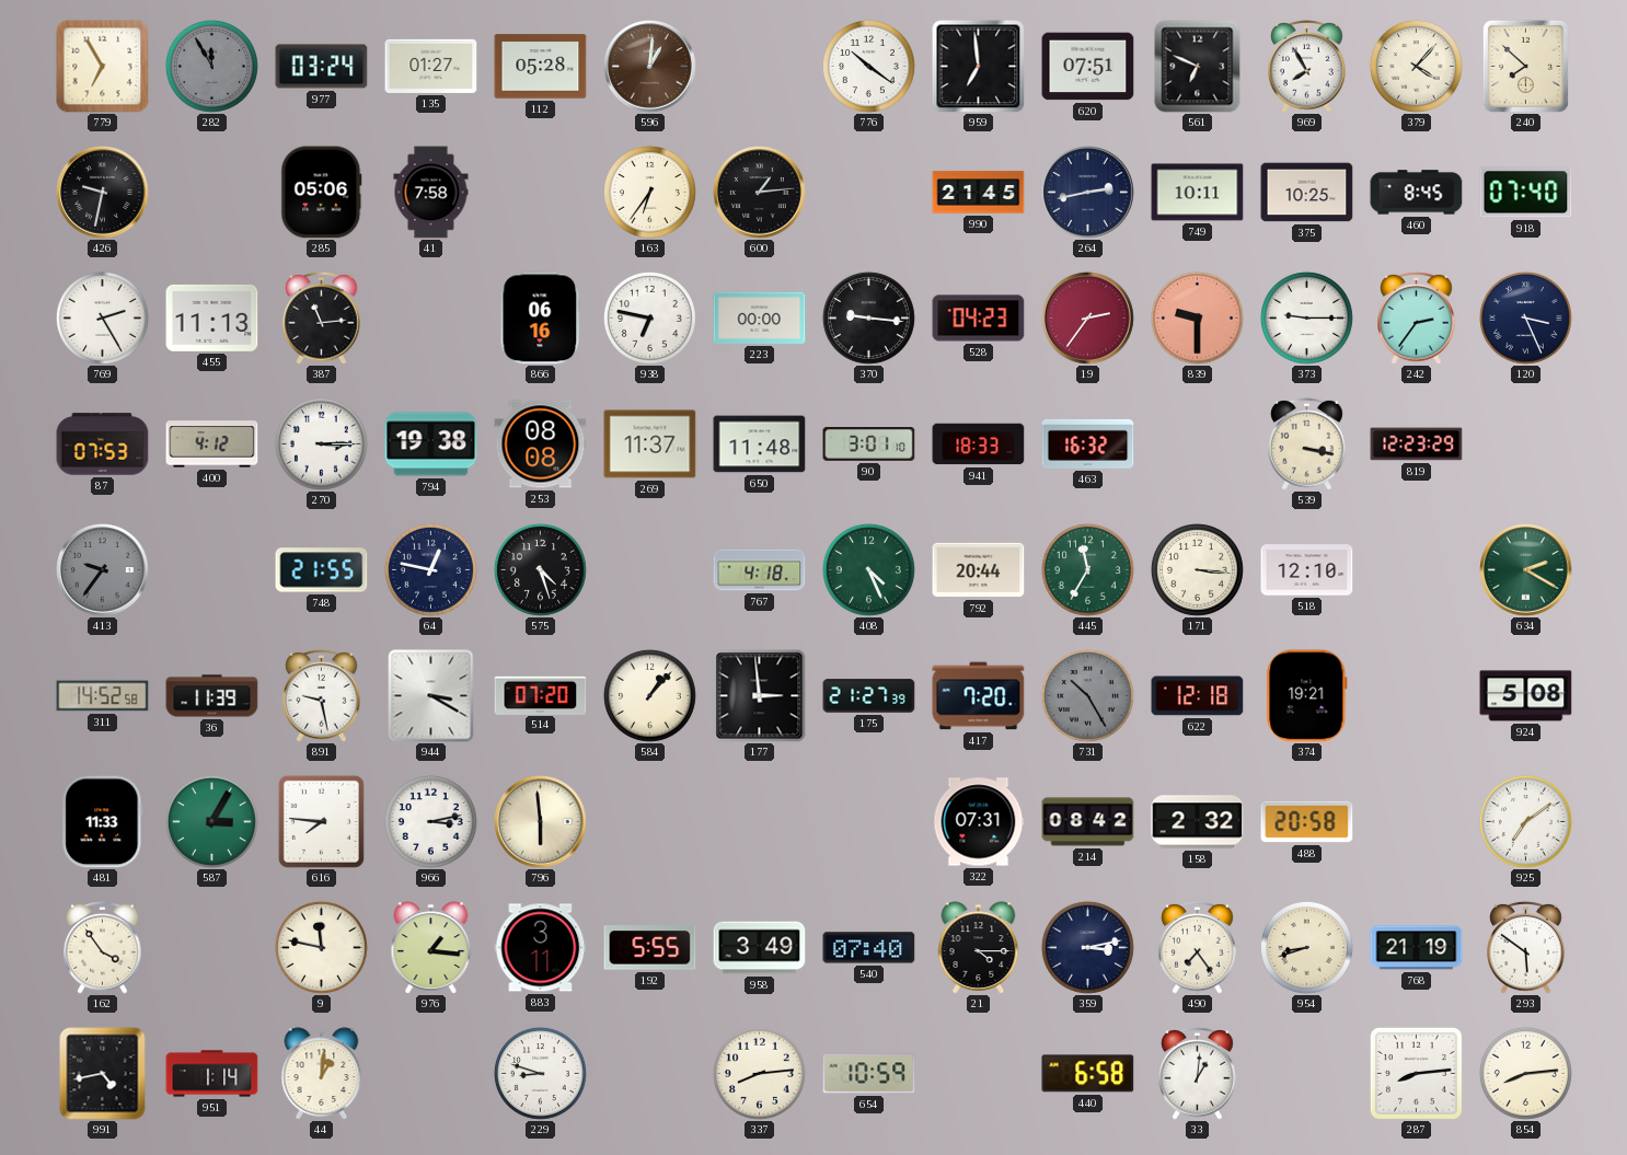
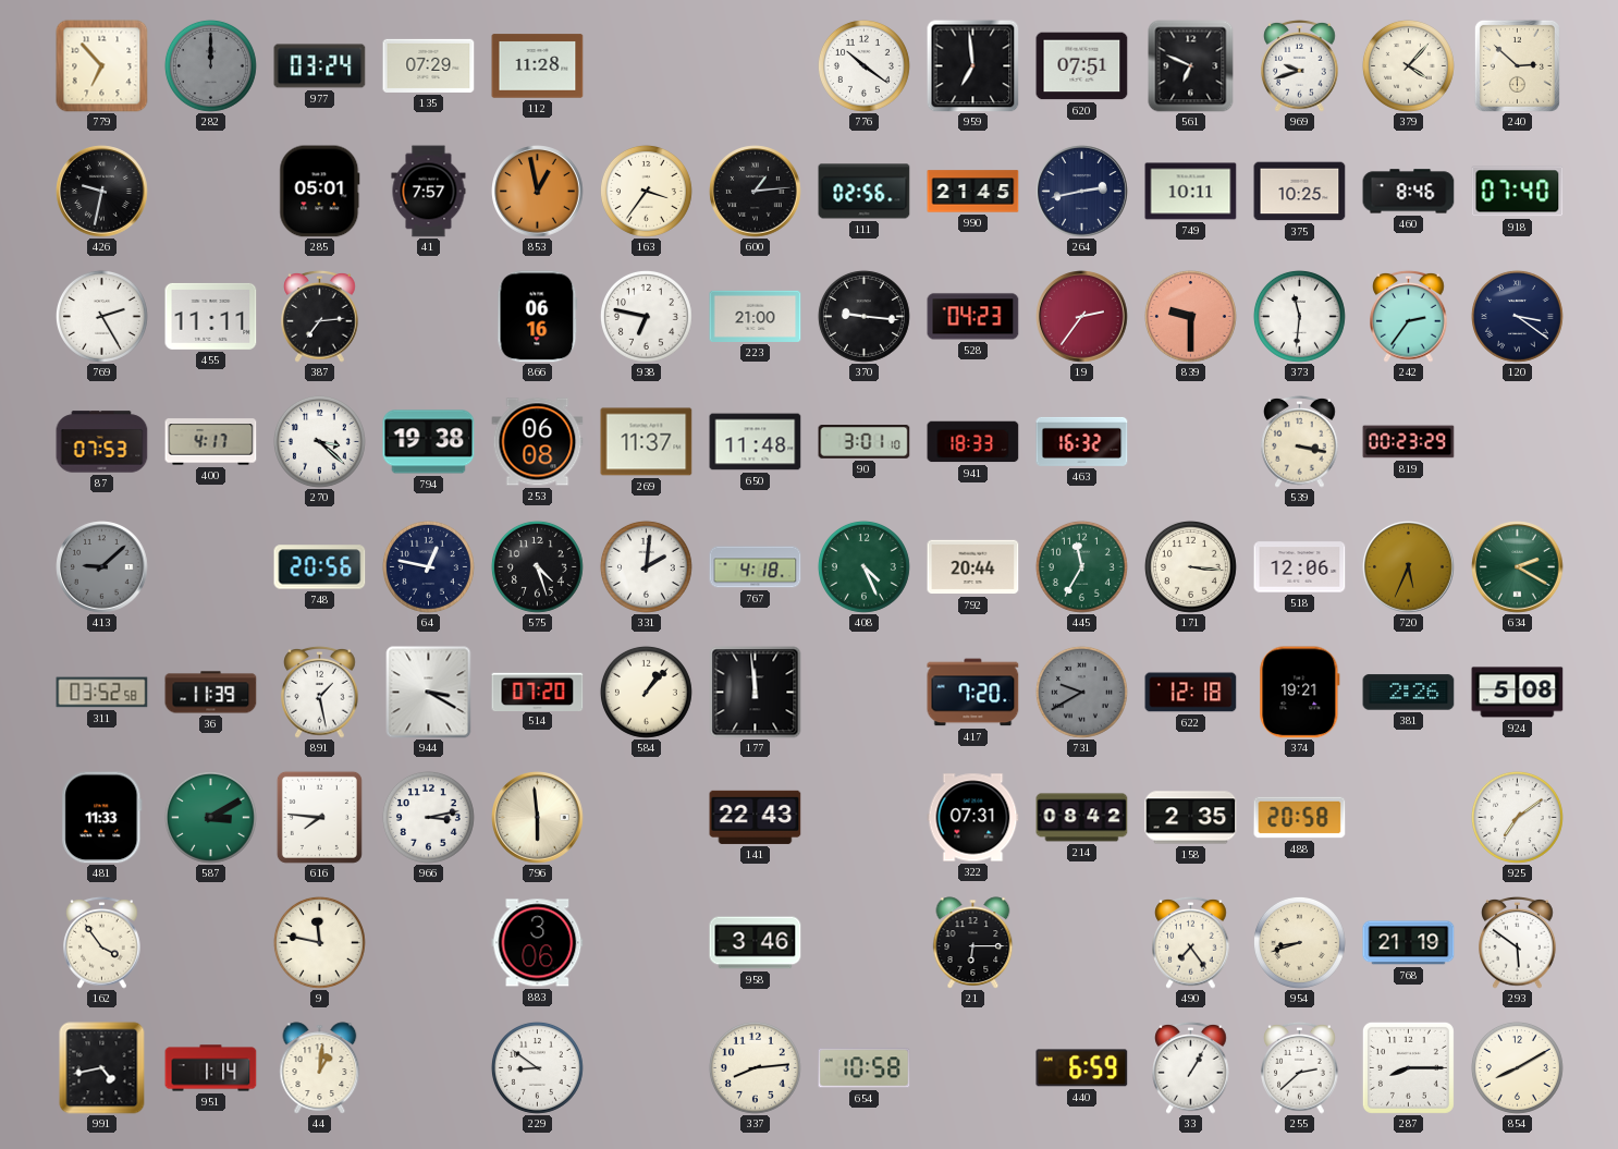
779: 6:55 -> 6:53
282: 11:55 -> 12:00
135: 01:27 -> 07:29
112: 05:28 -> 11:28
596: 1:01 -> none
969: 7:55 -> 9:42
240: 7:52 -> 2:52
285: 05:06 -> 05:01
41: 7:58 -> 7:57
853: none -> 12:58
163: 6:36 -> 3:36
111: none -> 02:56
460: 8:45 -> 8:46
455: 11:13 -> 11:11
387: 11:14 -> 7:14
223: 00:00 -> 21:00
373: 9:15 -> 11:31
120: 3:26 -> 3:21
400: 4:12 -> 4:17
270: 3:15 -> 3:22
253: 08:08 -> 06:08
819: 12:23 -> 00:23
413: 9:36 -> 9:08
748: 21:55 -> 20:56
331: none -> 2:01
518: 12:10 -> 12:06
720: none -> 5:34
311: 14:52 -> 03:52
891: 9:28 -> 1:28
177: 2:59 -> 11:59
175: 21:27 -> none
731: 10:25 -> 9:40
381: none -> 2:26
587: 3:05 -> 3:10
141: none -> 22:43
158: 2:32 -> 2:35
976: 1:16 -> none
883: 3:11 -> 3:06
192: 5:55 -> none
958: 3:49 -> 3:46
540: 07:40 -> none
21: 4:15 -> 6:15
359: 3:13 -> none
229: 8:48 -> 8:51
654: 10:59 -> 10:58
440: 6:58 -> 6:59
33: 1:01 -> 1:05
255: none -> 2:38
287: 8:14 -> 8:15
854: 8:14 -> 8:10
